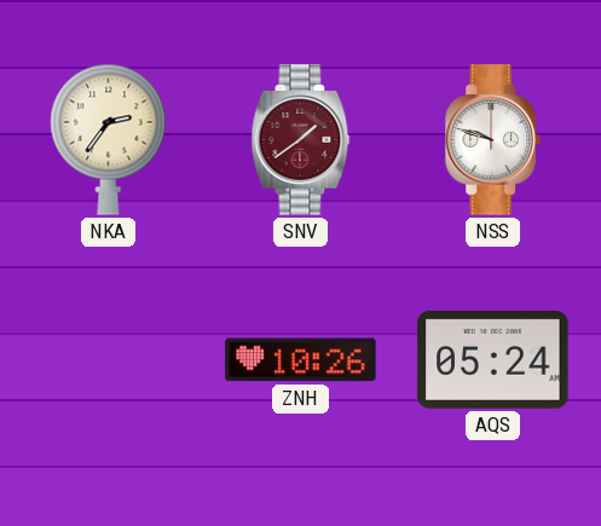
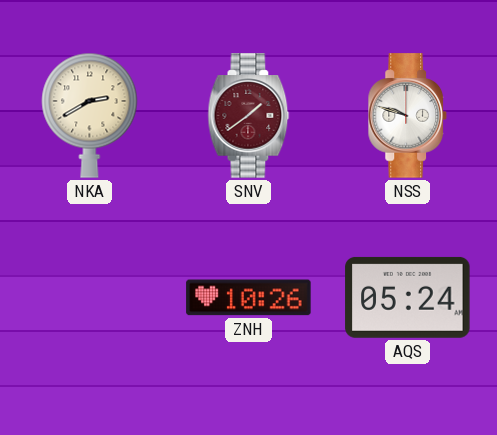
NKA: 2:36 -> 2:40
